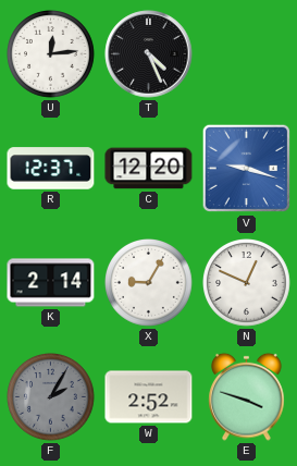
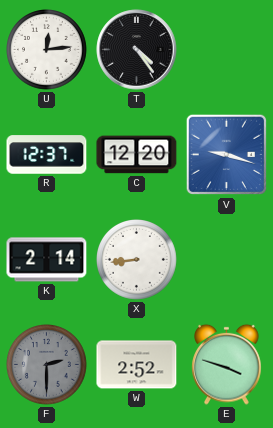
T: 4:26 -> 4:24
X: 9:05 -> 8:44
N: 12:49 -> none
F: 2:05 -> 2:30
